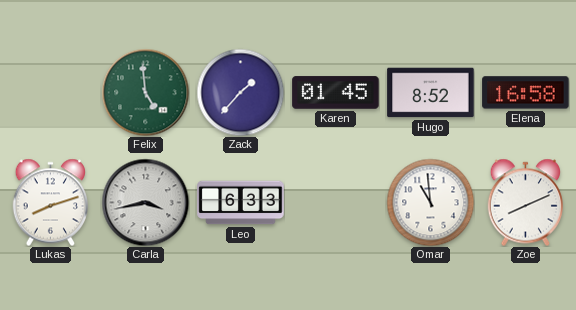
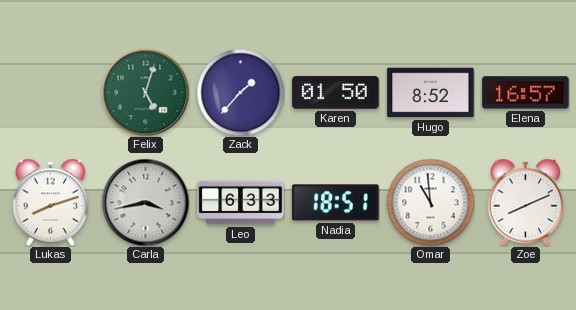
Felix: 4:59 -> 5:03
Karen: 01:45 -> 01:50
Elena: 16:58 -> 16:57
Nadia: none -> 18:51
